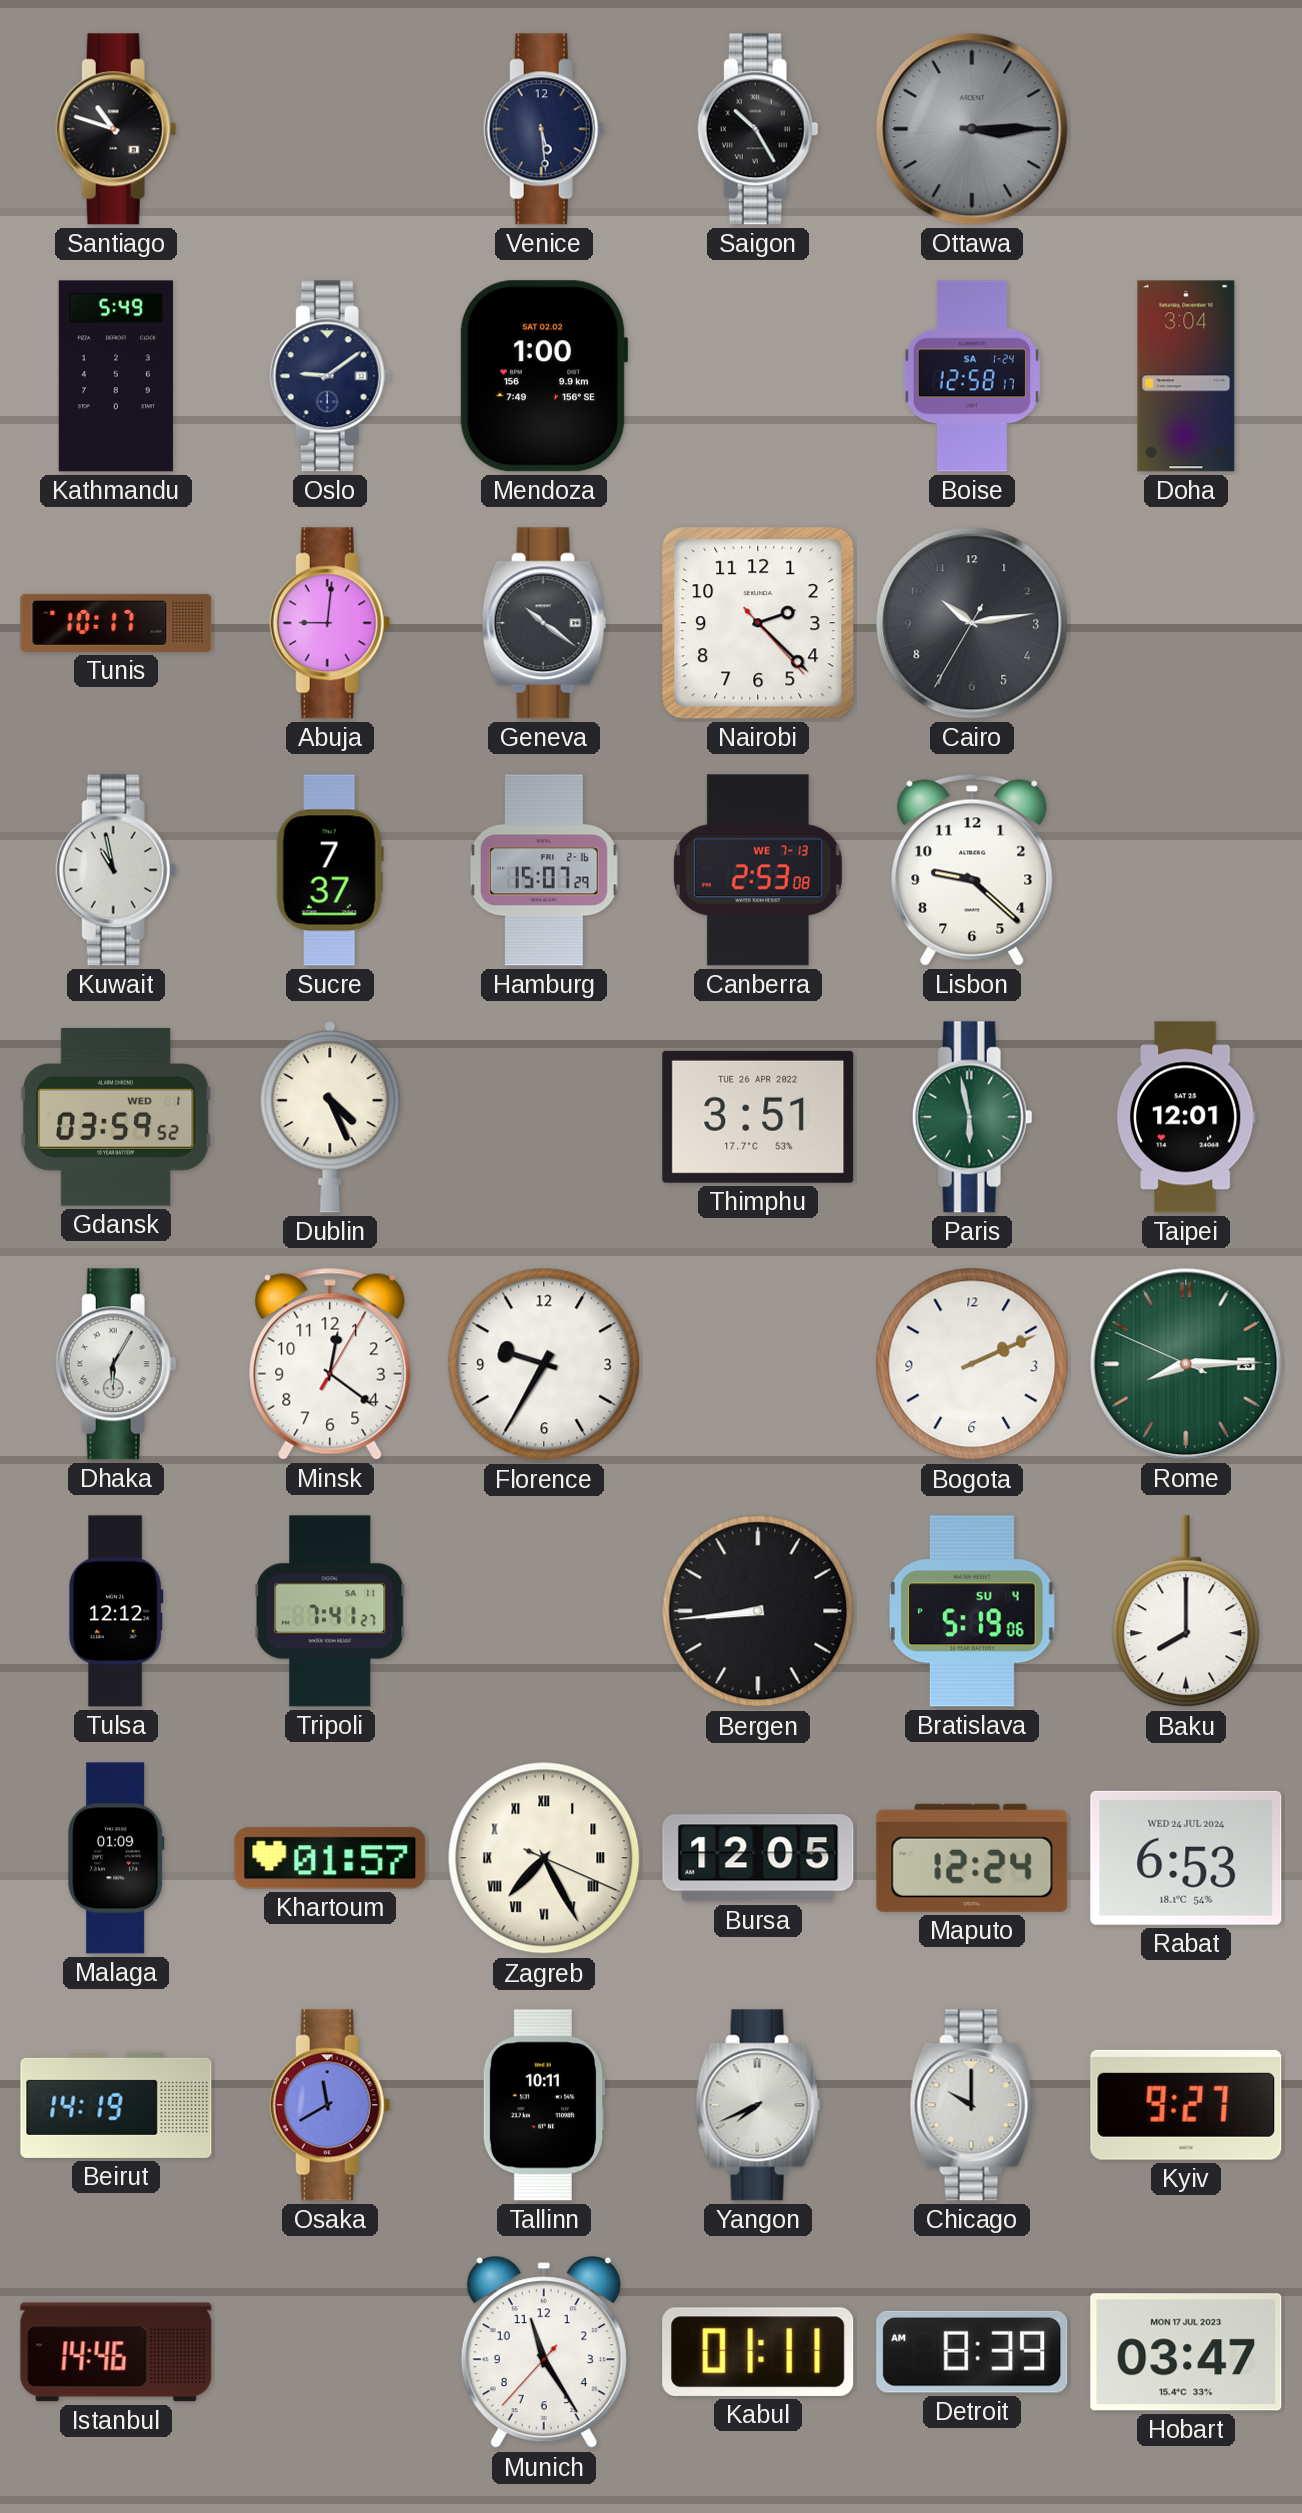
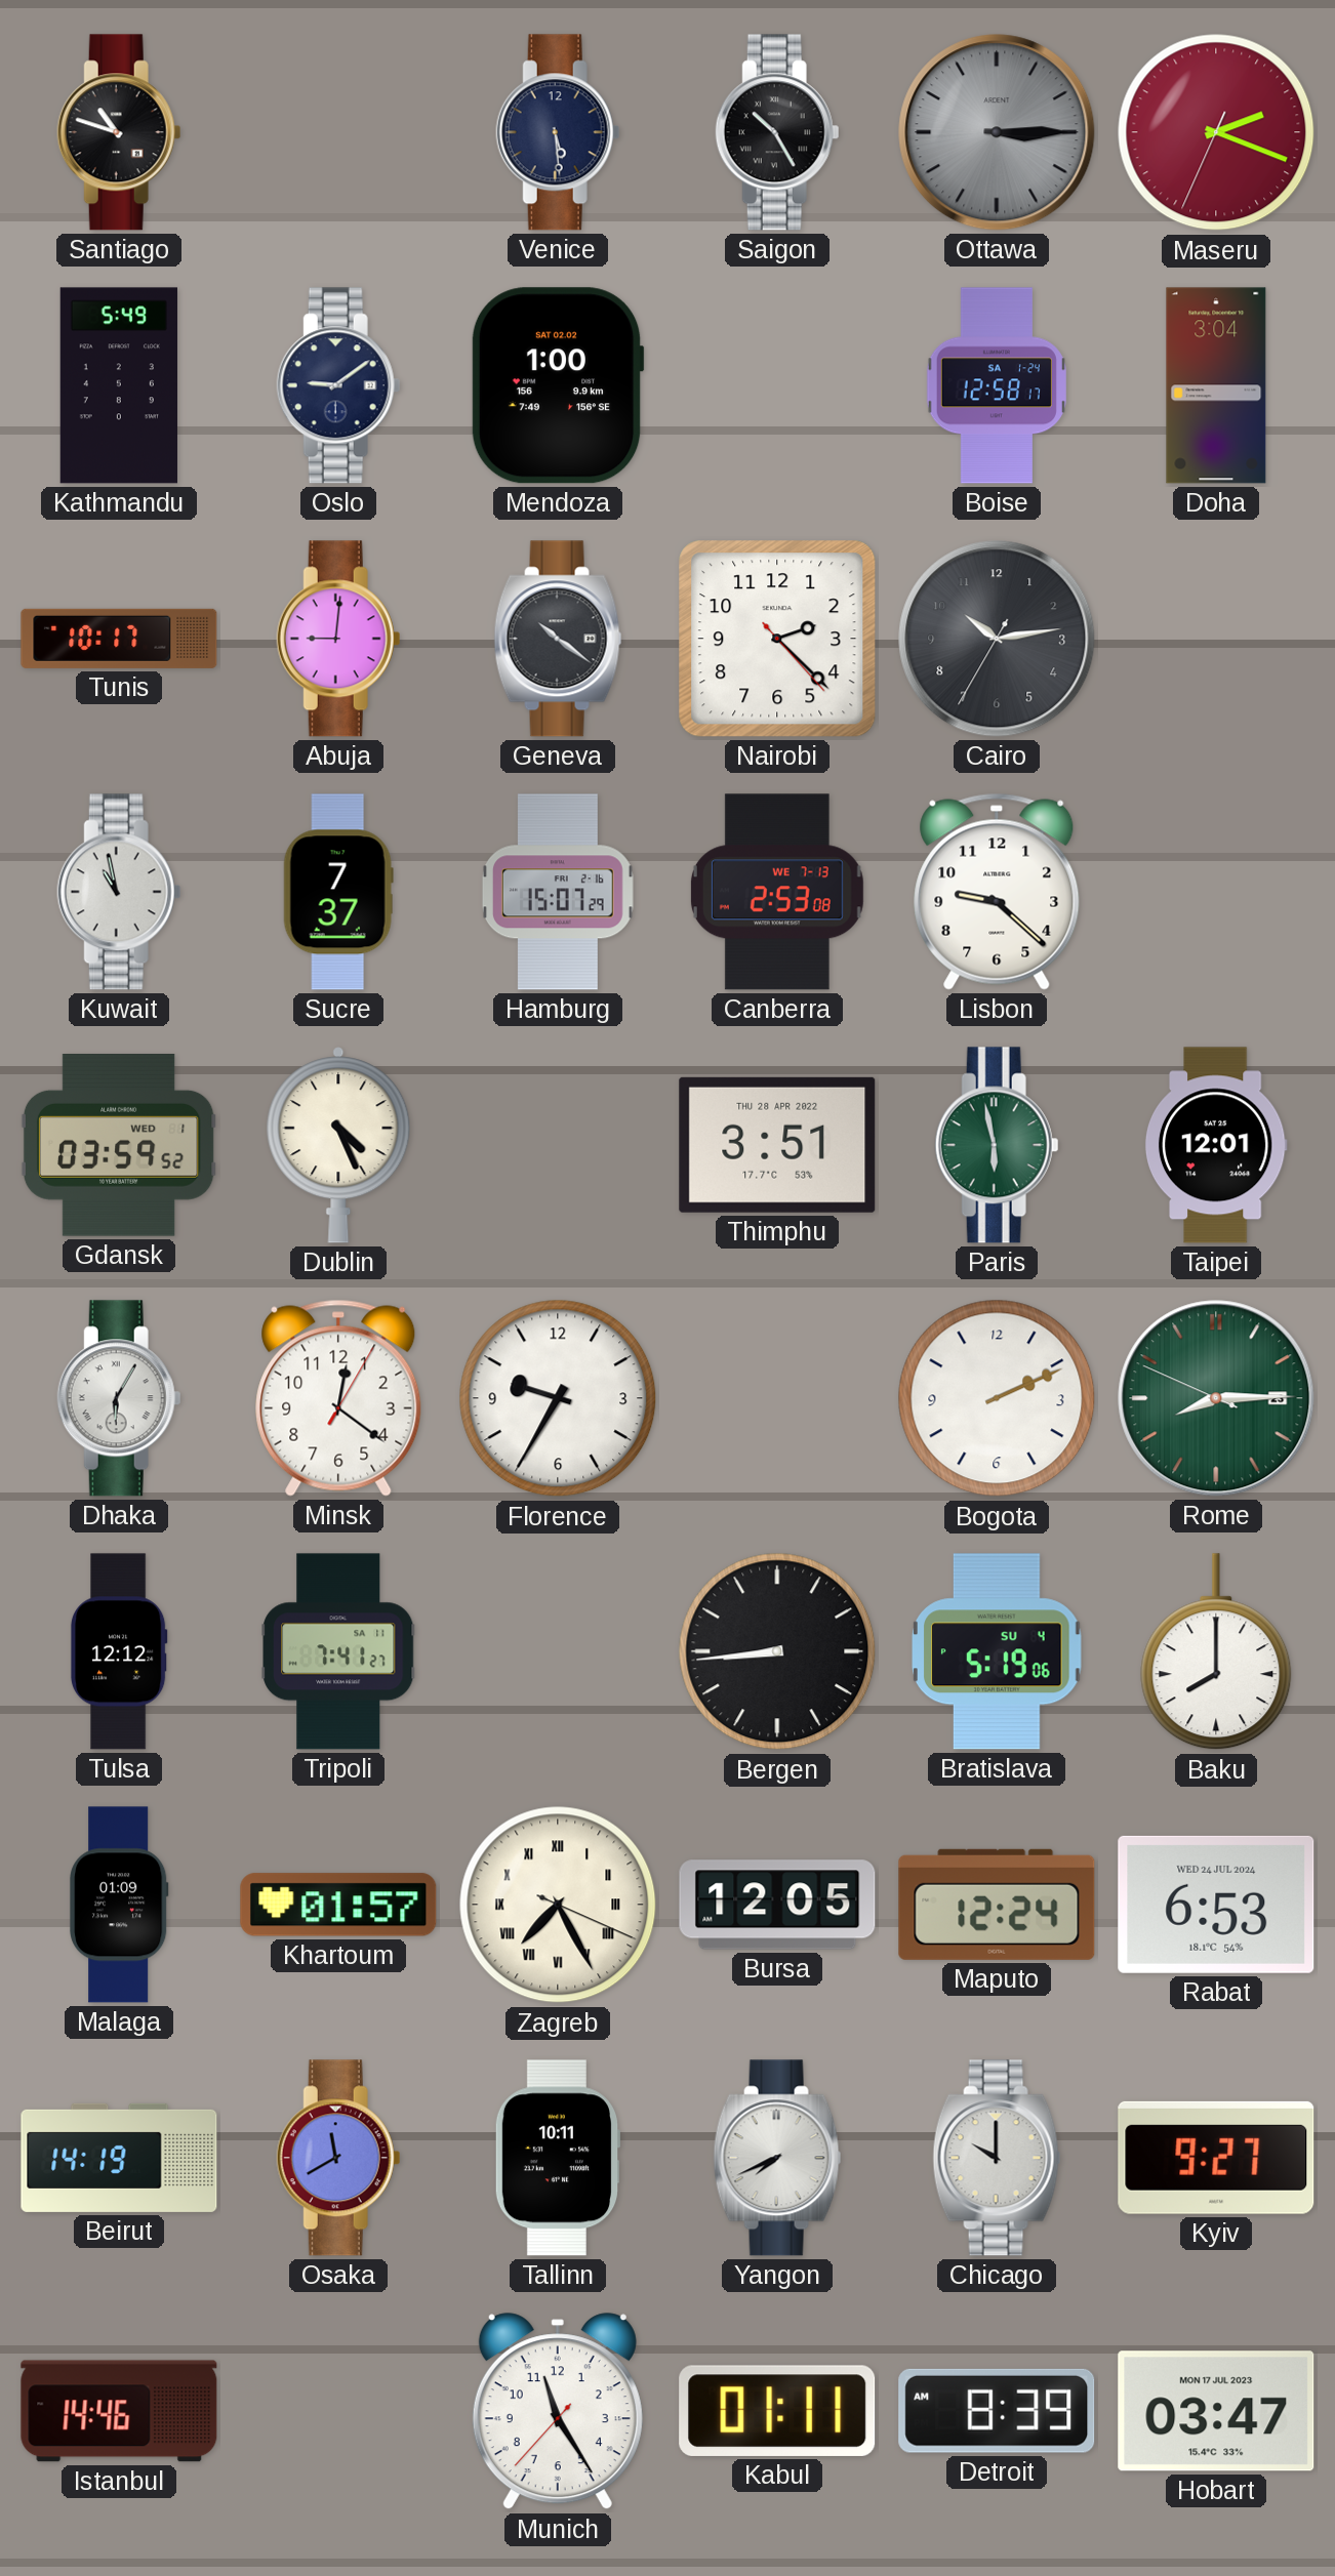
Maseru: none -> 2:18
Thimphu date: TUE 26 APR 2022 -> THU 28 APR 2022
